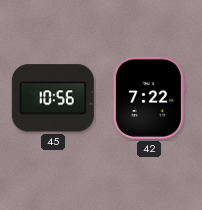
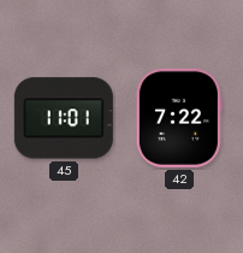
45: 10:56 -> 11:01
